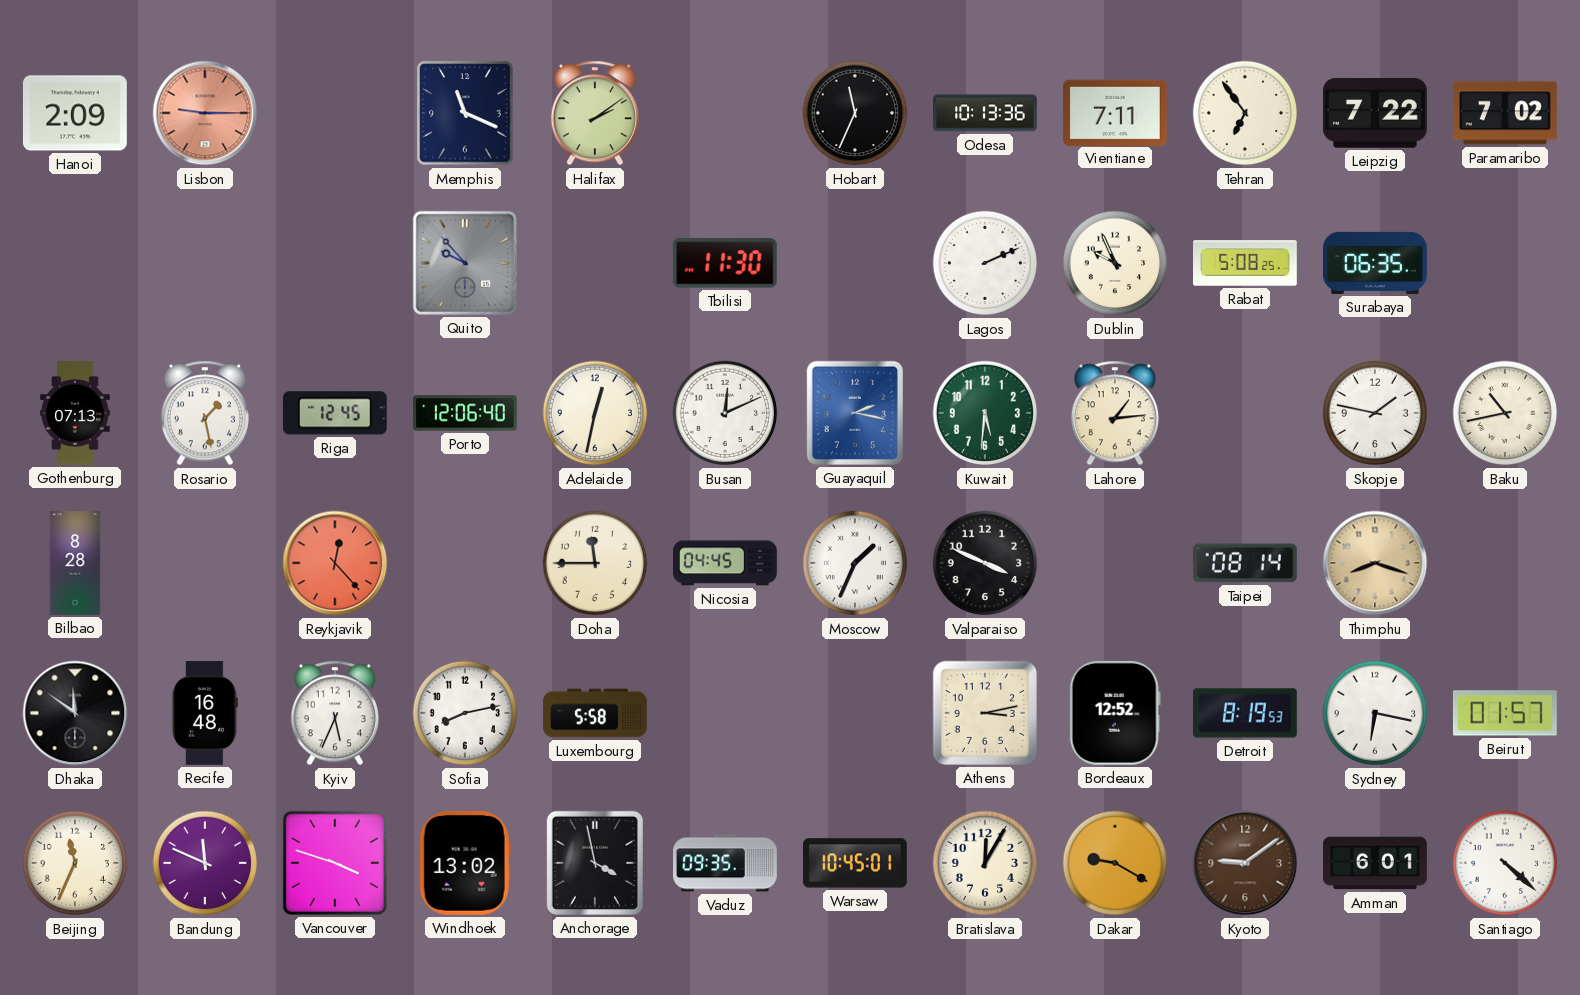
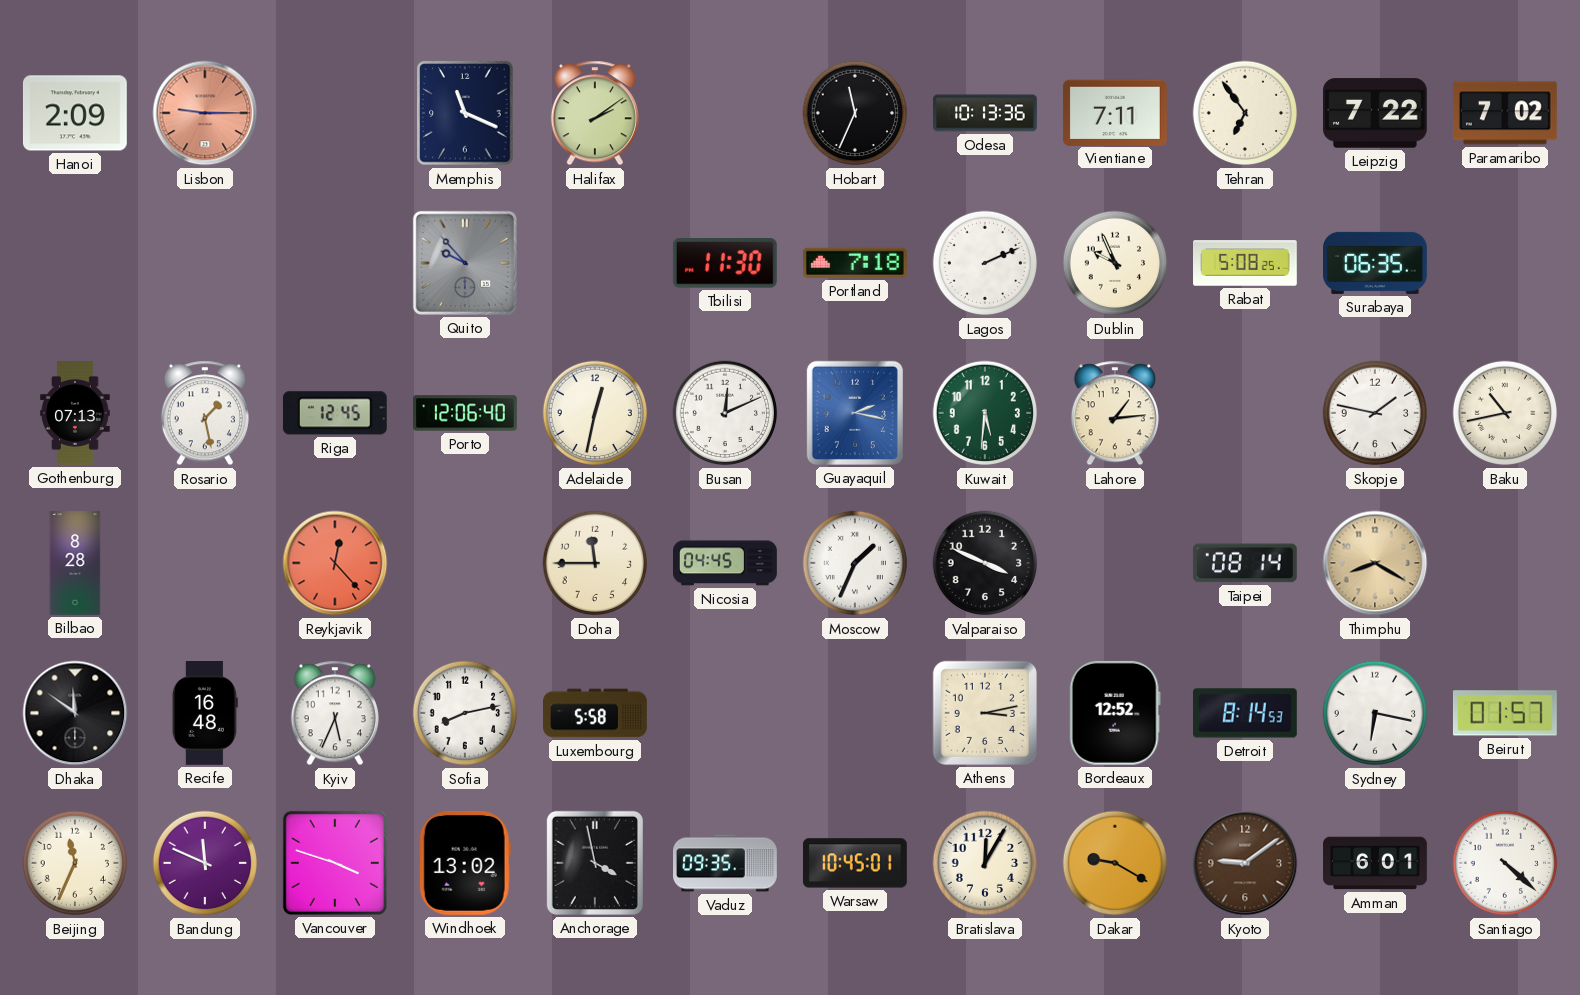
Portland: none -> 7:18
Thimphu: 8:18 -> 8:20
Detroit: 8:19 -> 8:14
